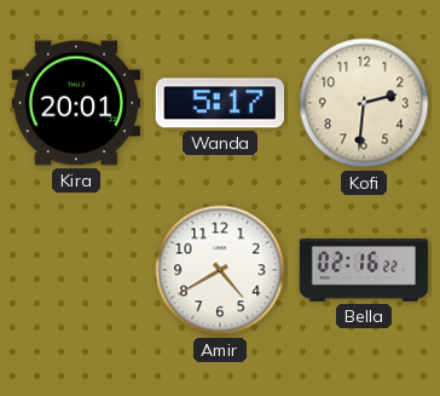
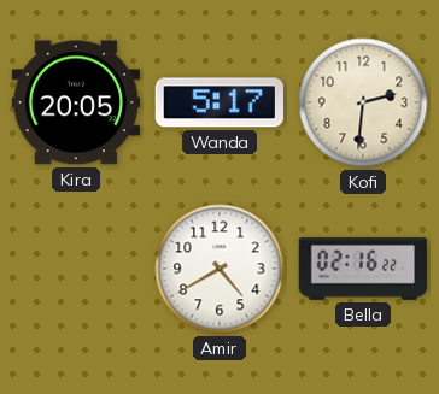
Kira: 20:01 -> 20:05
